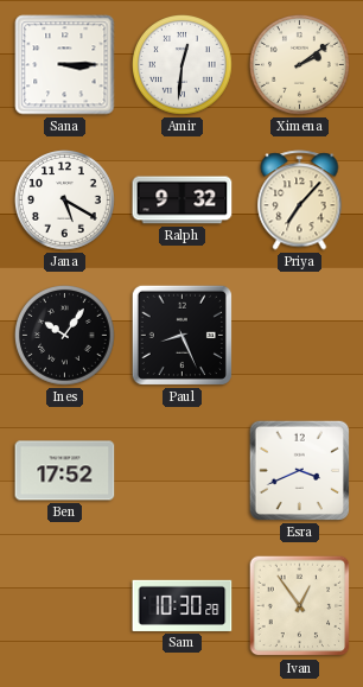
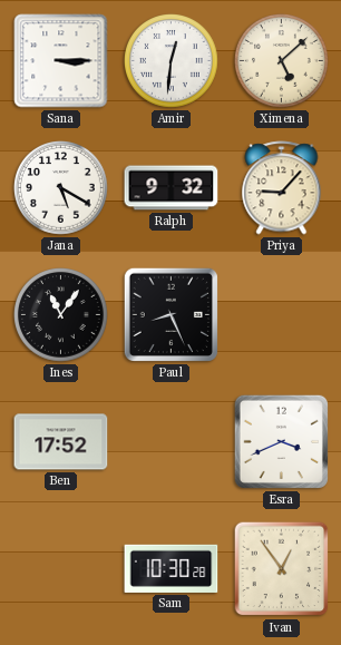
Ximena: 2:09 -> 5:08
Priya: 7:07 -> 9:07
Ines: 10:06 -> 11:06
